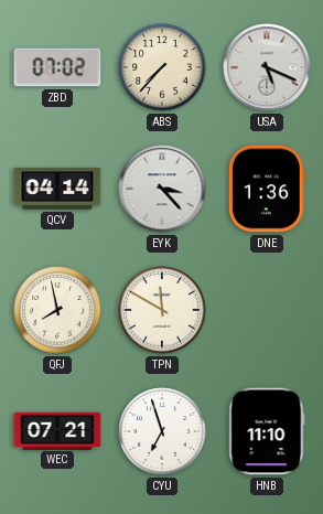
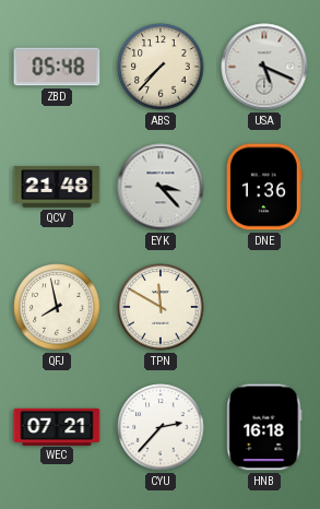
ZBD: 07:02 -> 05:48
QCV: 04:14 -> 21:48
CYU: 6:57 -> 2:37
HNB: 11:10 -> 16:18
